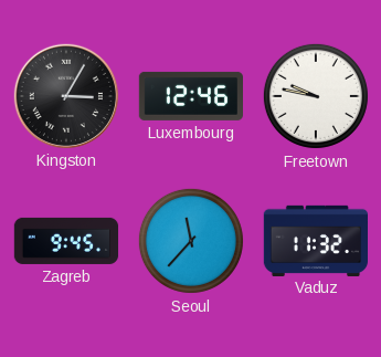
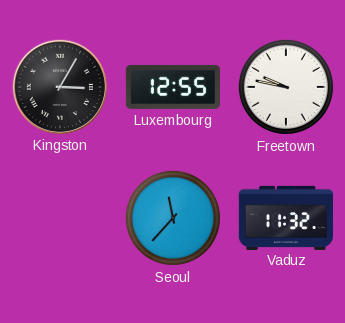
Luxembourg: 12:46 -> 12:55
Zagreb: 9:45 -> none
